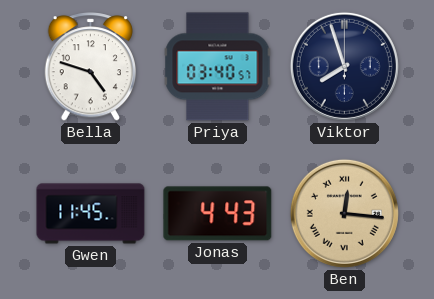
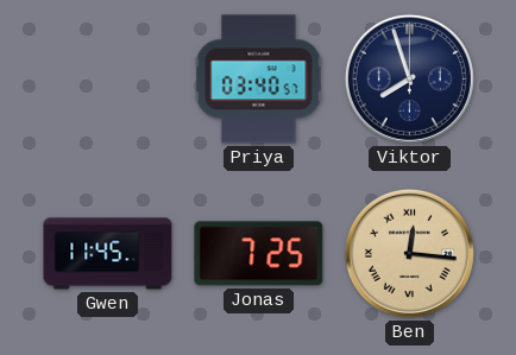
Bella: 4:48 -> none
Jonas: 4:43 -> 7:25
